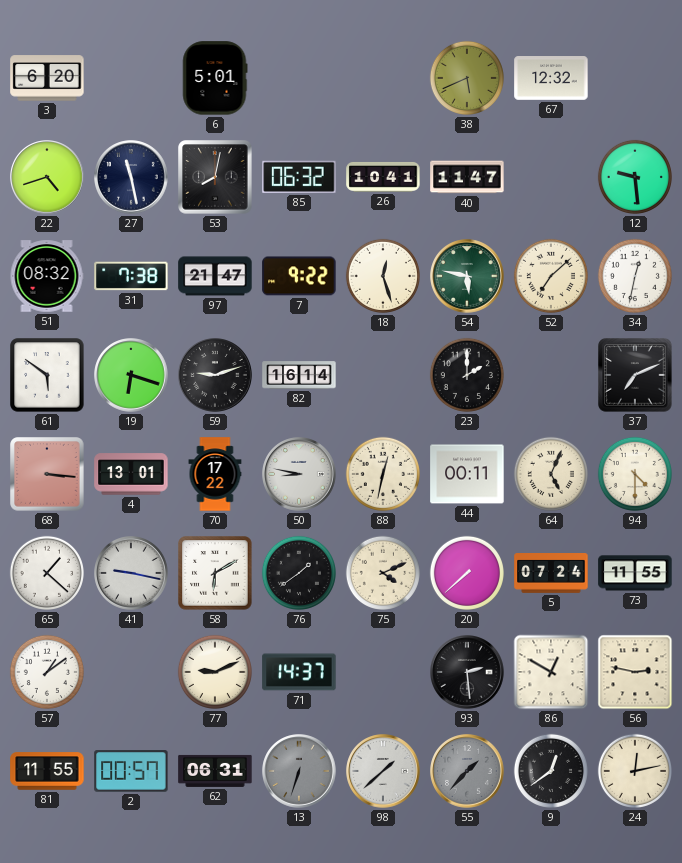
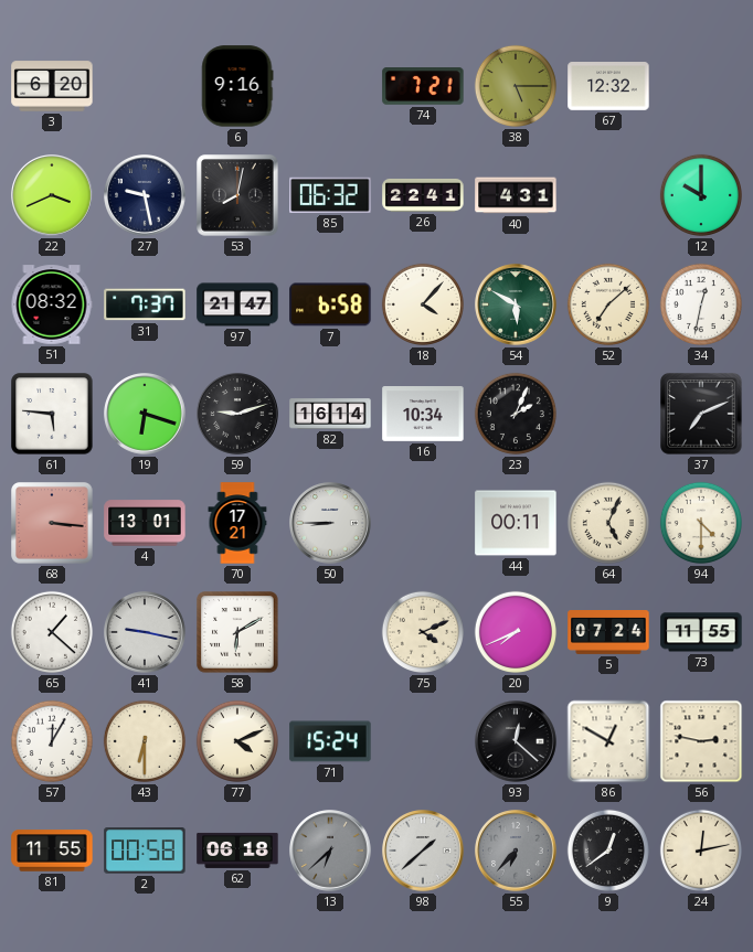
6: 5:01 -> 9:16
74: none -> 7:21
38: 5:41 -> 5:15
22: 4:42 -> 3:41
27: 11:28 -> 9:28
26: 10:41 -> 22:41
40: 11:47 -> 4:31
12: 9:29 -> 10:00
31: 7:38 -> 7:37
7: 9:22 -> 6:58
18: 12:27 -> 4:07
54: 5:47 -> 5:50
61: 5:51 -> 5:46
16: none -> 10:34
23: 2:00 -> 2:04
70: 17:22 -> 17:21
50: 8:47 -> 8:45
88: 12:32 -> none
76: 1:39 -> none
20: 7:38 -> 7:41
57: 1:09 -> 12:05
43: none -> 6:30
77: 9:11 -> 4:11
71: 14:37 -> 15:24
93: 2:29 -> 12:22
2: 00:57 -> 00:58
62: 06:31 -> 06:18
13: 6:33 -> 6:38
55: 1:37 -> 6:37
